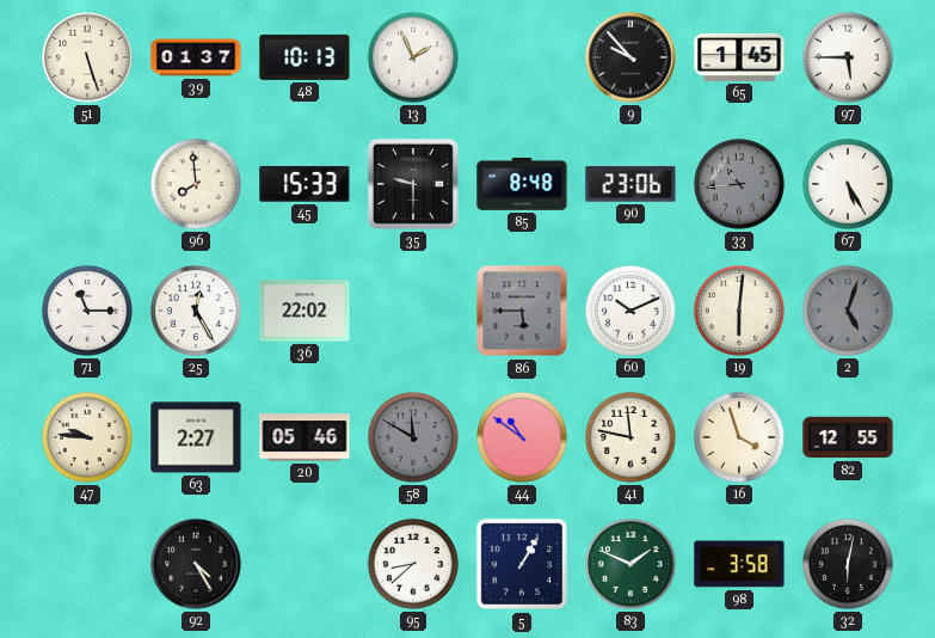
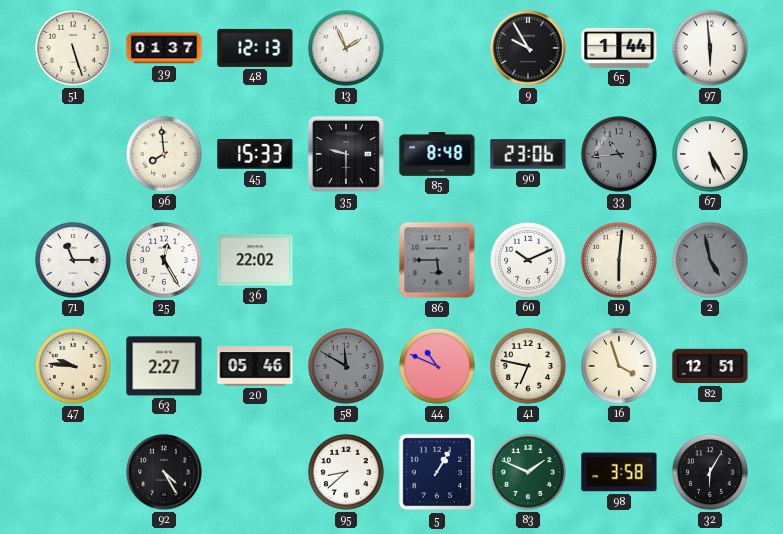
48: 10:13 -> 12:13
9: 9:53 -> 9:55
65: 1:45 -> 1:44
97: 5:45 -> 5:59
2: 5:03 -> 4:58
44: 10:51 -> 10:49
41: 11:47 -> 6:47
82: 12:55 -> 12:51
32: 6:02 -> 6:05
